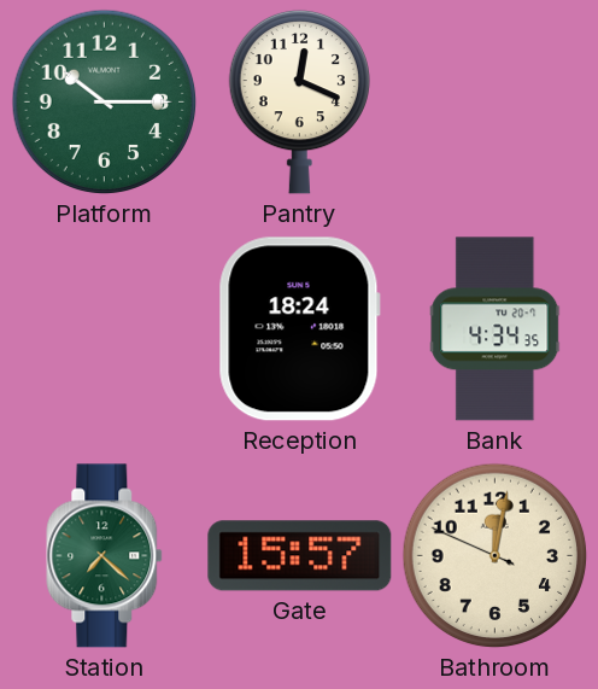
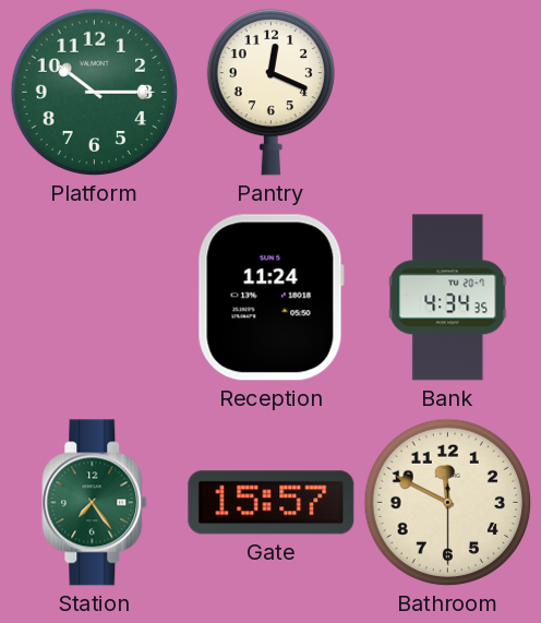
Reception: 18:24 -> 11:24
Station: 7:22 -> 7:24
Bathroom: 12:01 -> 11:49
